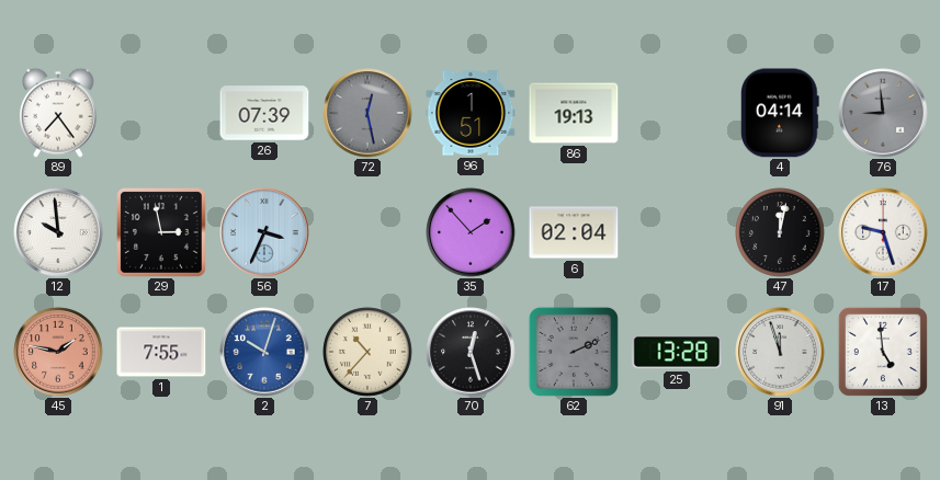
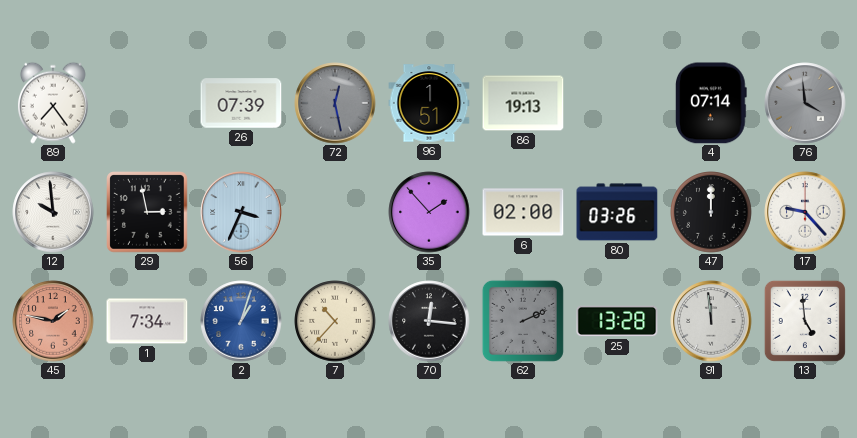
4: 04:14 -> 07:14
76: 8:59 -> 3:59
6: 02:04 -> 02:00
80: none -> 03:26
47: 12:02 -> 12:00
17: 9:27 -> 9:23
1: 7:55 -> 7:34
2: 10:03 -> 1:03
70: 12:27 -> 12:16
91: 11:57 -> 11:59
